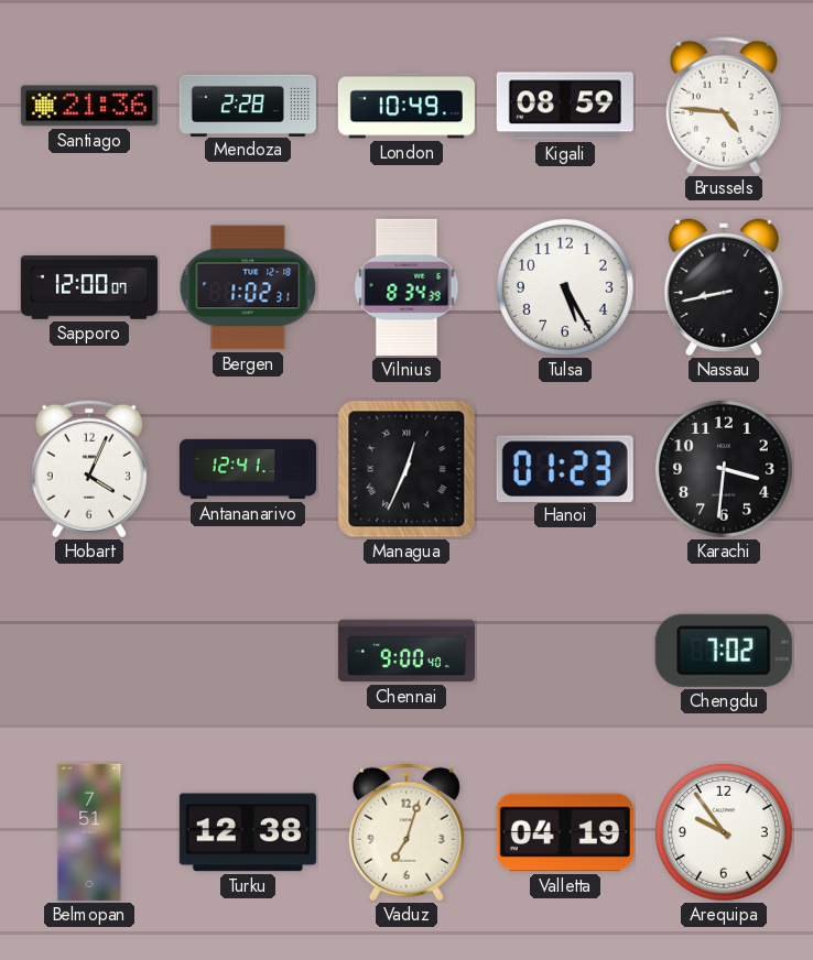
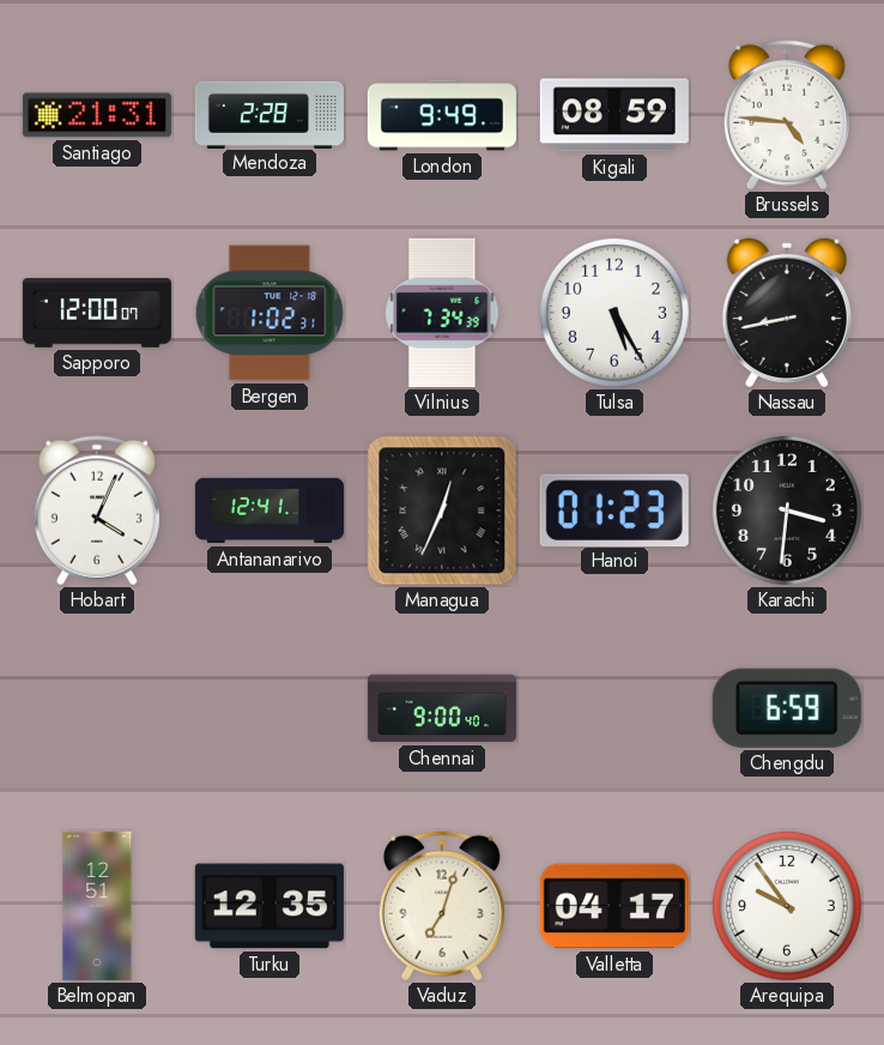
Santiago: 21:36 -> 21:31
London: 10:49 -> 9:49
Vilnius: 8:34 -> 7:34
Chengdu: 7:02 -> 6:59
Belmopan: 7:51 -> 12:51
Turku: 12:38 -> 12:35
Valletta: 04:19 -> 04:17
